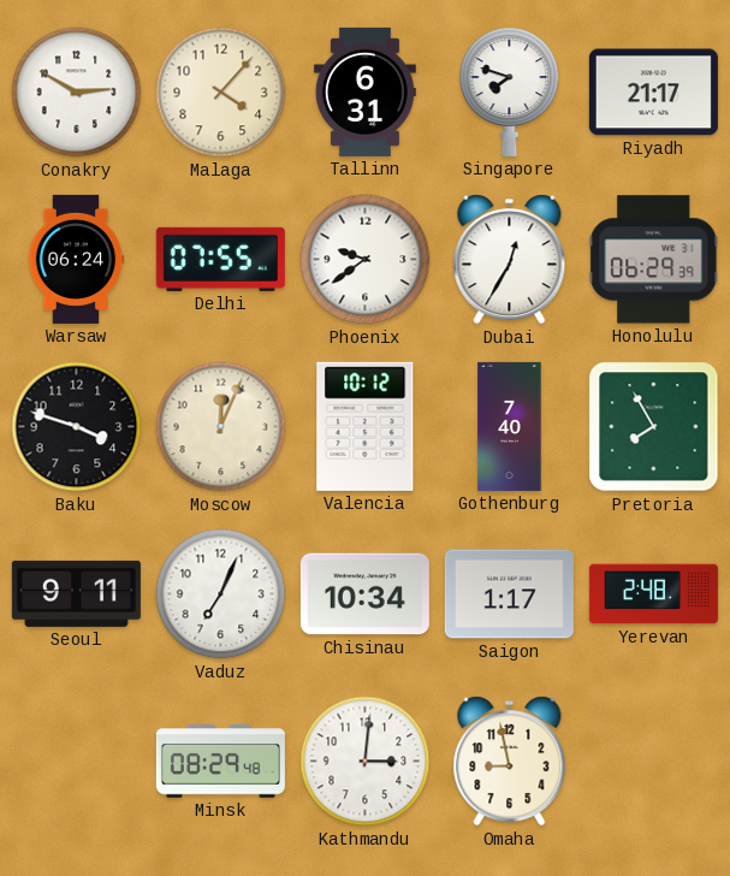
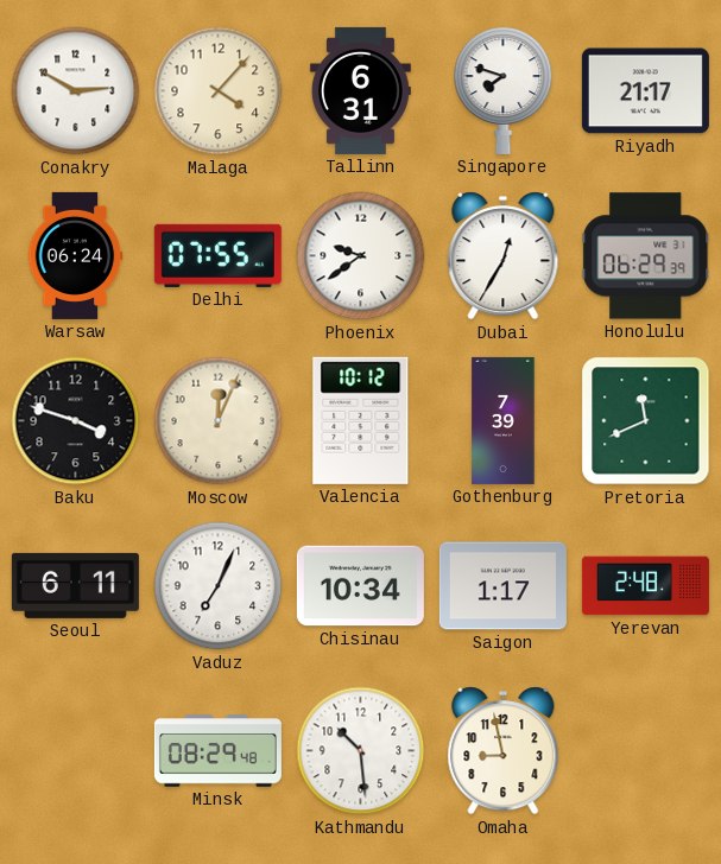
Gothenburg: 7:40 -> 7:39
Pretoria: 7:55 -> 11:41
Seoul: 9:11 -> 6:11
Kathmandu: 3:01 -> 10:29
